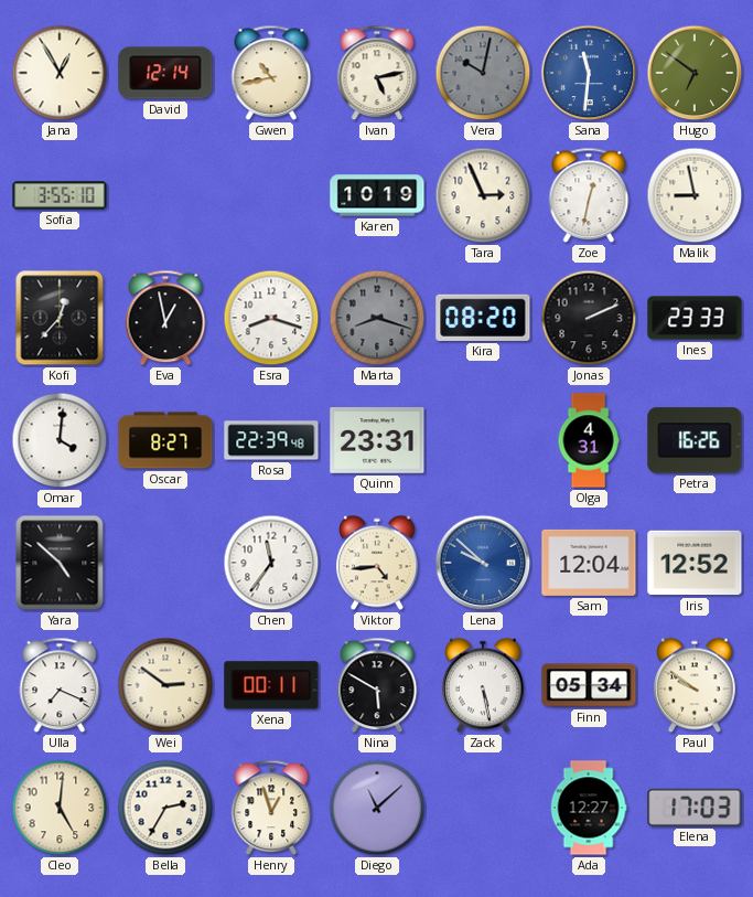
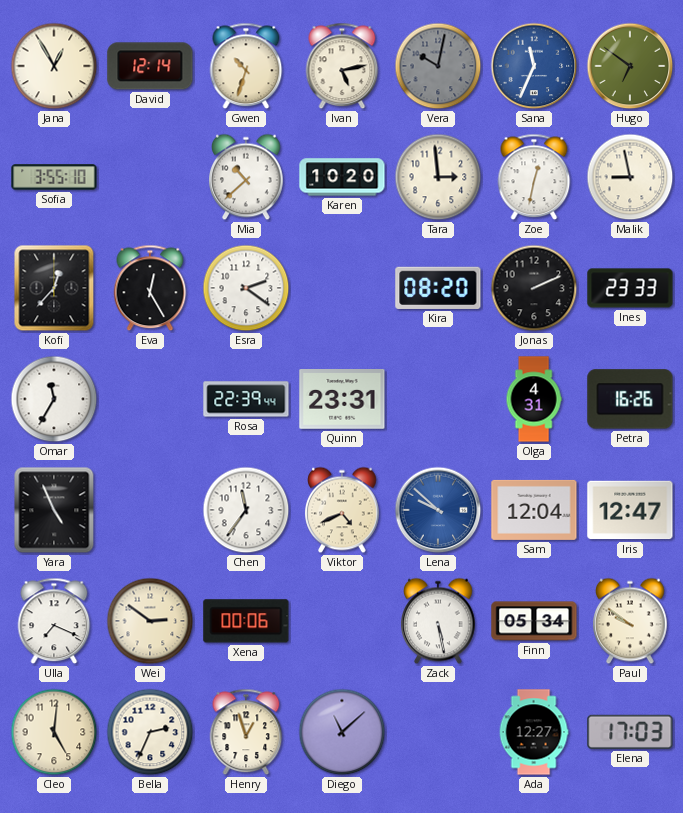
Gwen: 10:43 -> 10:33
Sana: 11:31 -> 11:34
Mia: none -> 10:38
Karen: 10:19 -> 10:20
Tara: 2:56 -> 2:59
Eva: 12:58 -> 12:25
Esra: 8:18 -> 2:21
Marta: 8:18 -> none
Omar: 4:01 -> 11:35
Oscar: 8:27 -> none
Rosa: 22:39:48 -> 22:39:44
Yara: 4:52 -> 4:56
Viktor: 4:44 -> 4:41
Iris: 12:52 -> 12:47
Xena: 00:11 -> 00:06
Nina: 5:50 -> none
Bella: 2:35 -> 2:34
